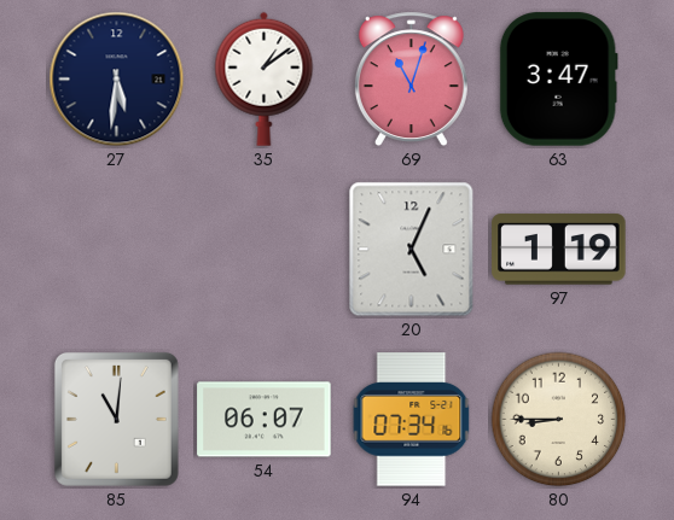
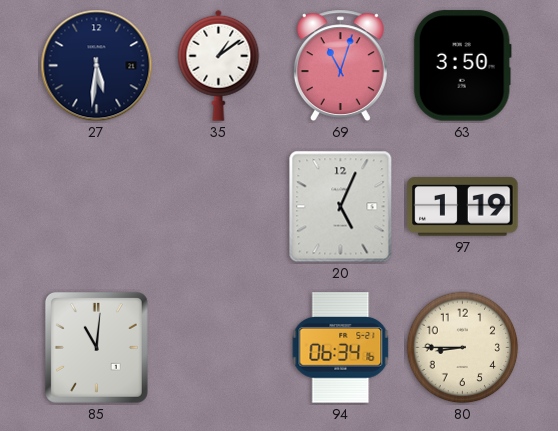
63: 3:47 -> 3:50
54: 06:07 -> none
94: 07:34 -> 06:34
